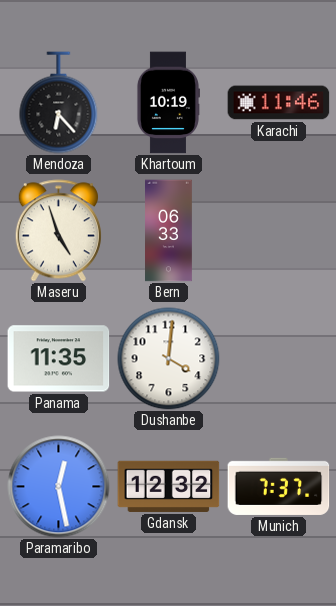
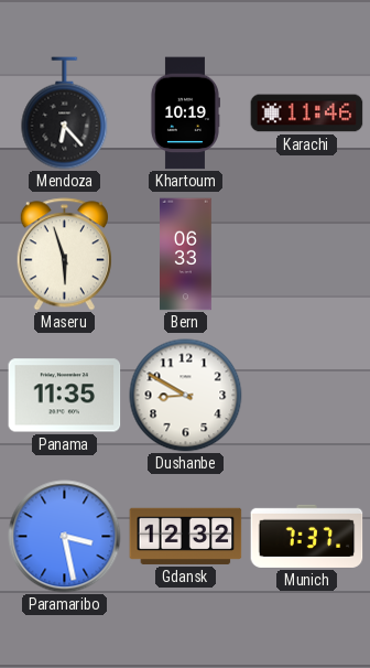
Maseru: 4:57 -> 5:57
Dushanbe: 4:01 -> 8:50
Paramaribo: 12:28 -> 3:28
